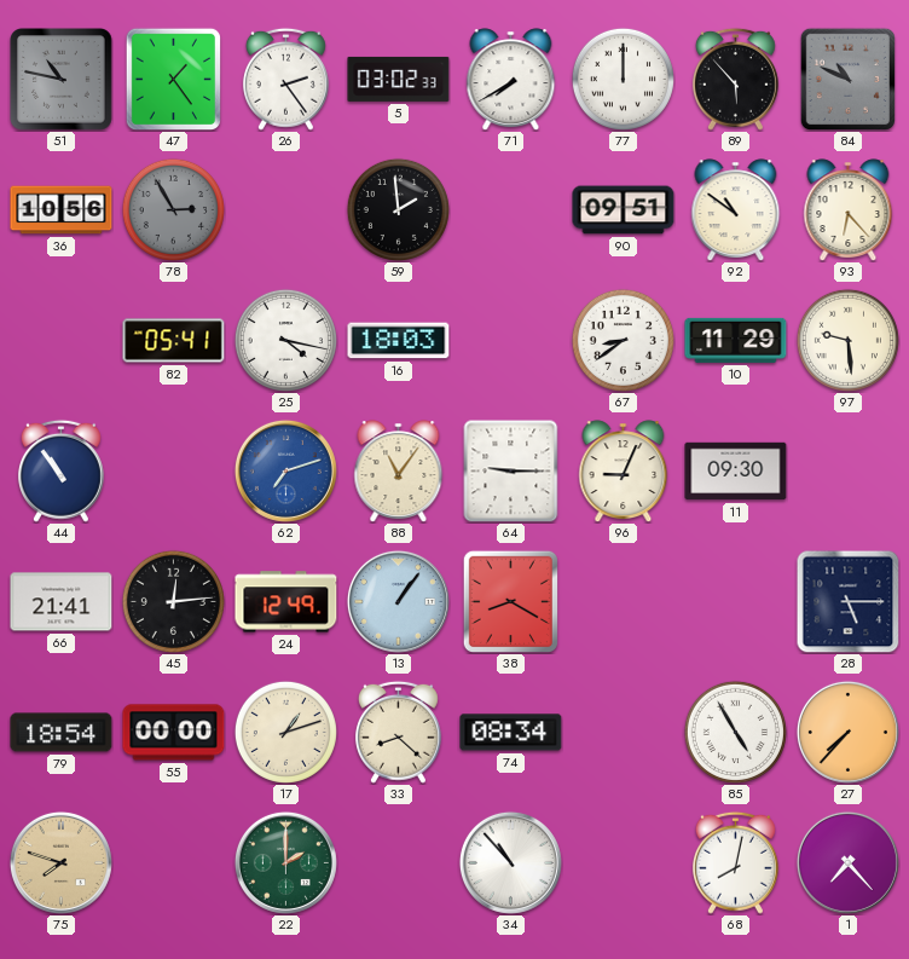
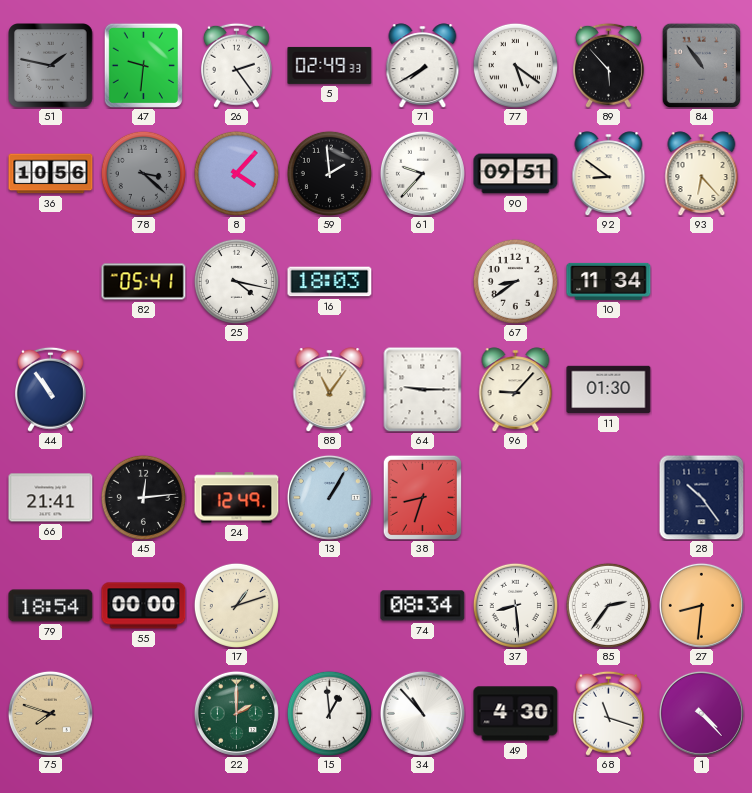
51: 10:47 -> 1:47
47: 1:24 -> 9:31
5: 03:02 -> 02:49
77: 12:00 -> 5:21
84: 10:49 -> 10:54
78: 2:55 -> 3:22
8: none -> 4:07
61: none -> 9:37
92: 10:51 -> 8:51
10: 11:29 -> 11:34
97: 9:29 -> none
62: 7:12 -> none
96: 9:04 -> 9:07
11: 09:30 -> 01:30
13: 1:06 -> 1:05
38: 8:20 -> 8:33
28: 5:15 -> 10:24
33: 8:22 -> none
37: none -> 8:29
85: 4:55 -> 2:36
27: 7:37 -> 8:31
15: none -> 12:59
49: none -> 4:30
68: 8:02 -> 11:18
1: 7:23 -> 4:23
